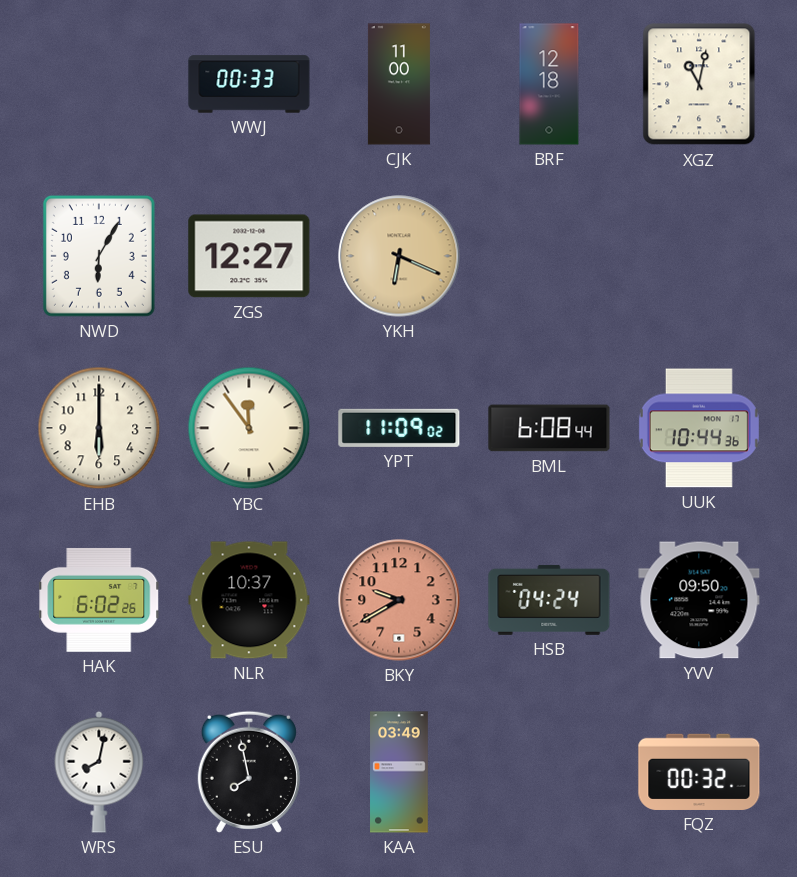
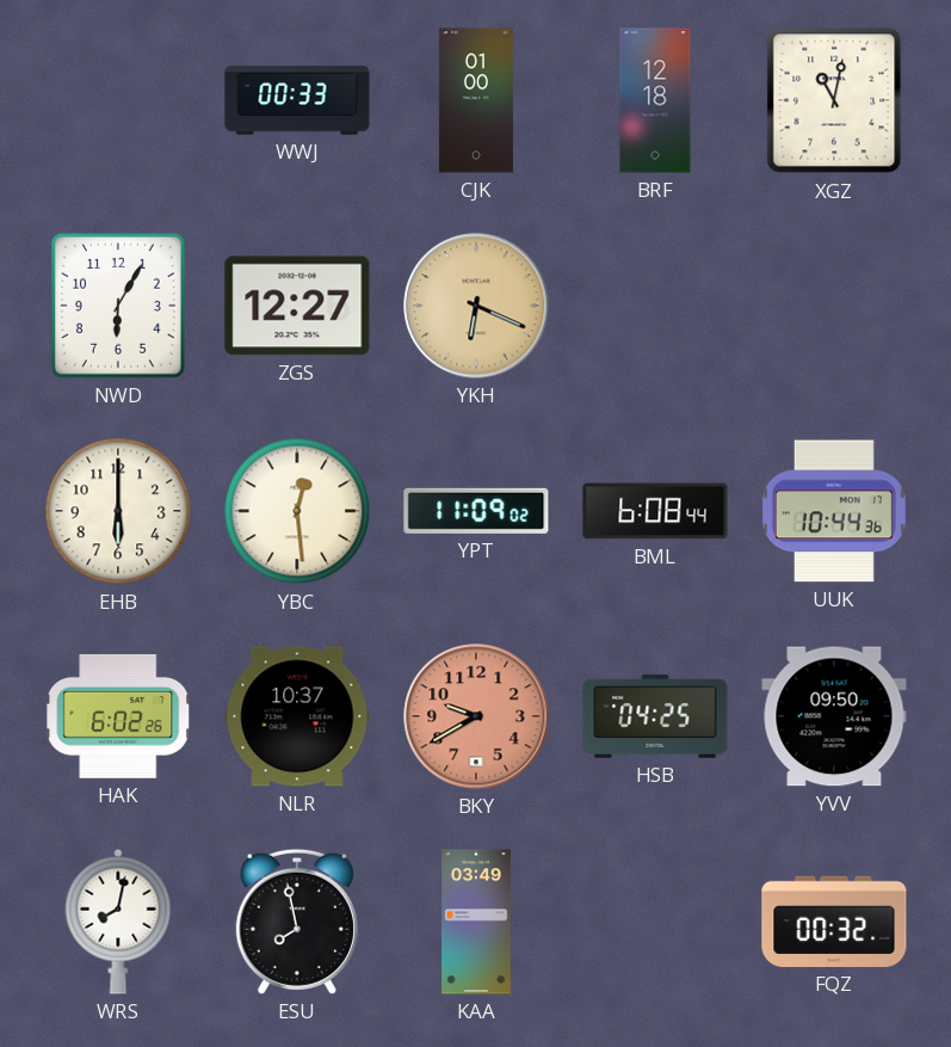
CJK: 11:00 -> 01:00
YBC: 11:54 -> 12:29
HSB: 04:24 -> 04:25
